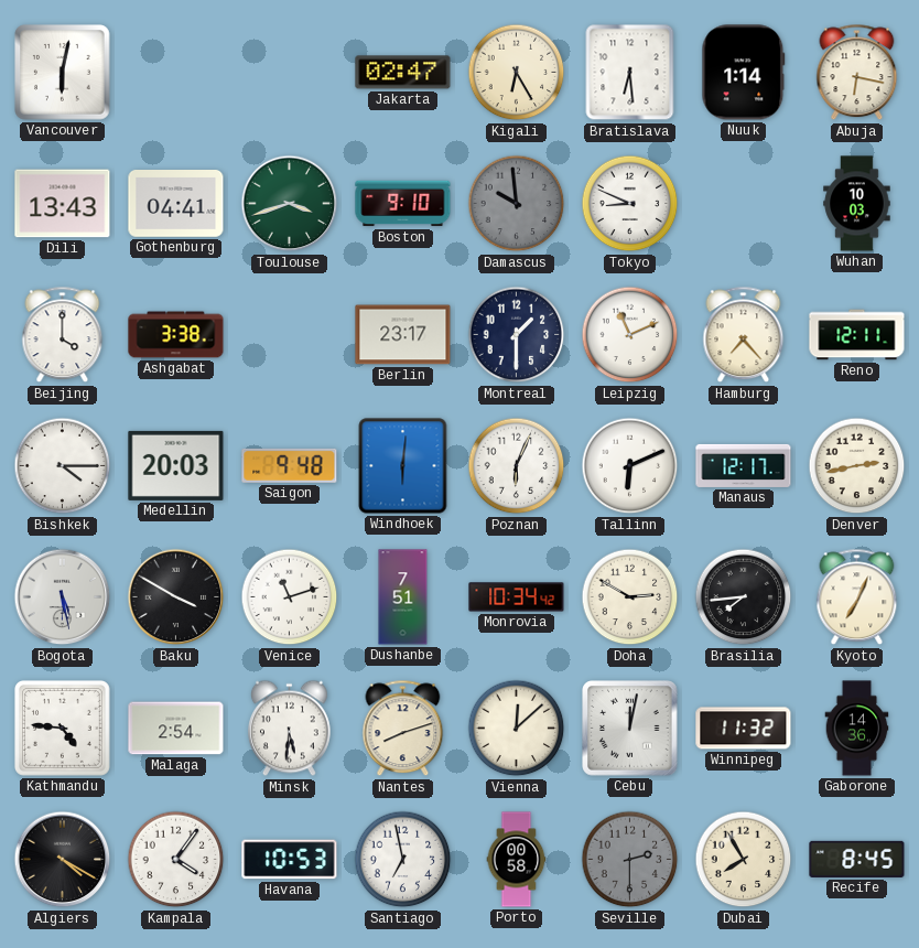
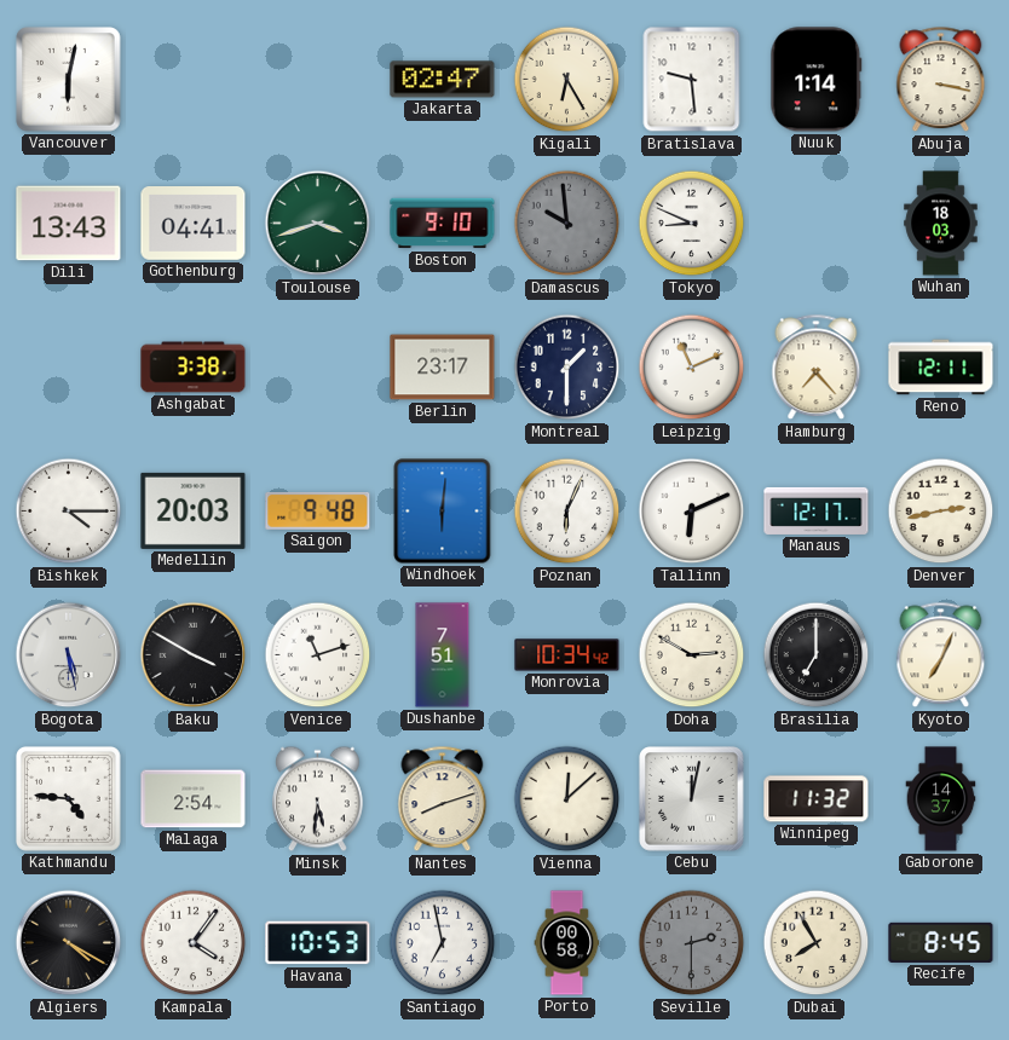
Bratislava: 6:29 -> 9:29
Abuja: 6:17 -> 3:17
Wuhan: 10:03 -> 18:03
Beijing: 4:00 -> none
Brasilia: 7:44 -> 7:00
Gaborone: 14:36 -> 14:37
